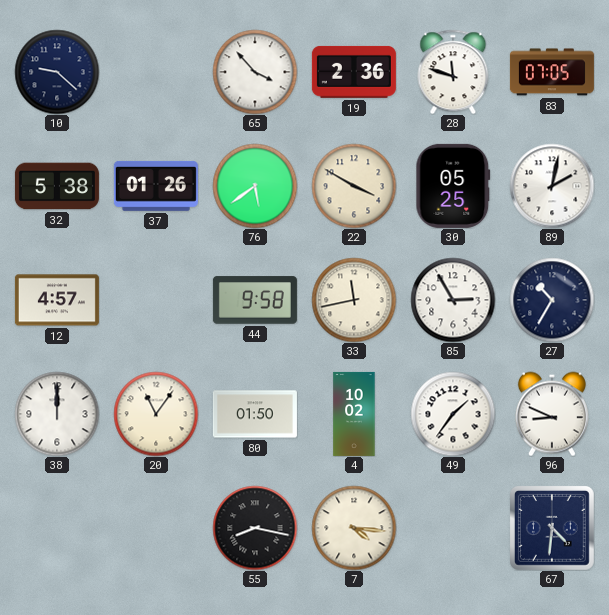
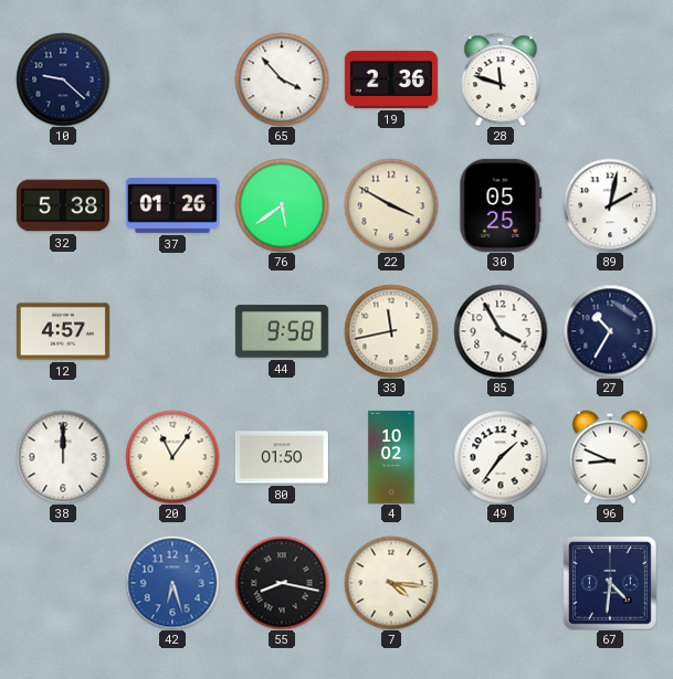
83: 07:05 -> none
85: 2:55 -> 3:55
42: none -> 6:27
